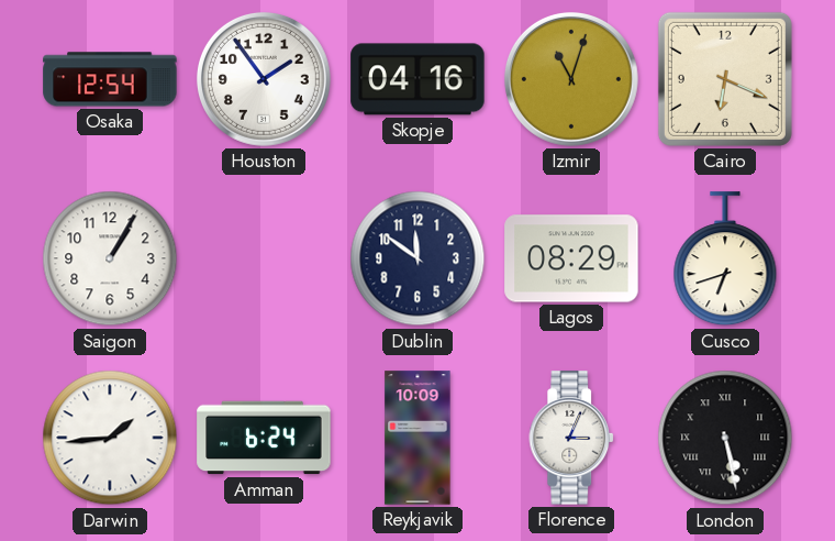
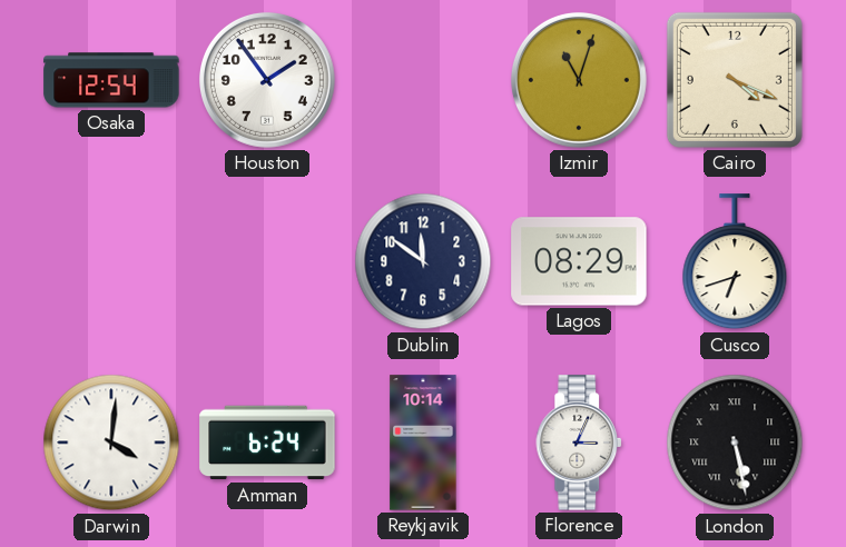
Skopje: 04:16 -> none
Cairo: 6:19 -> 4:19
Saigon: 1:05 -> none
Darwin: 1:44 -> 4:01
Reykjavik: 10:09 -> 10:14
